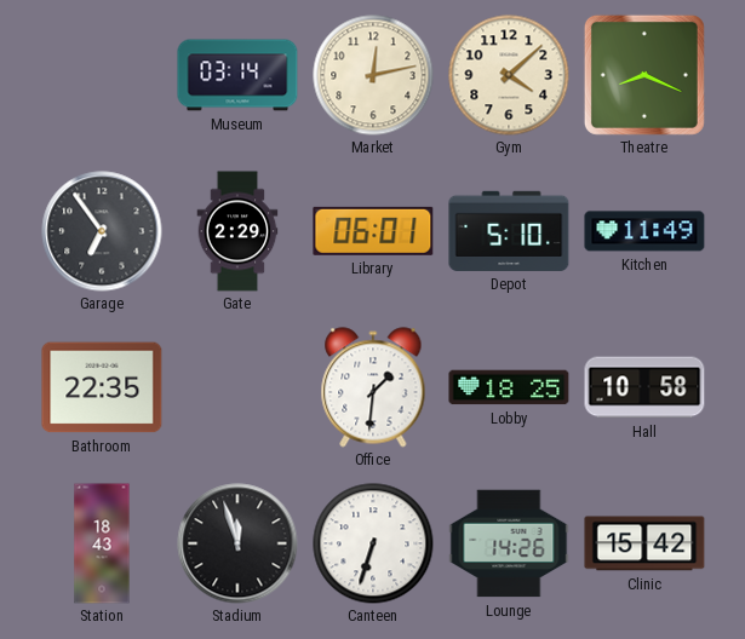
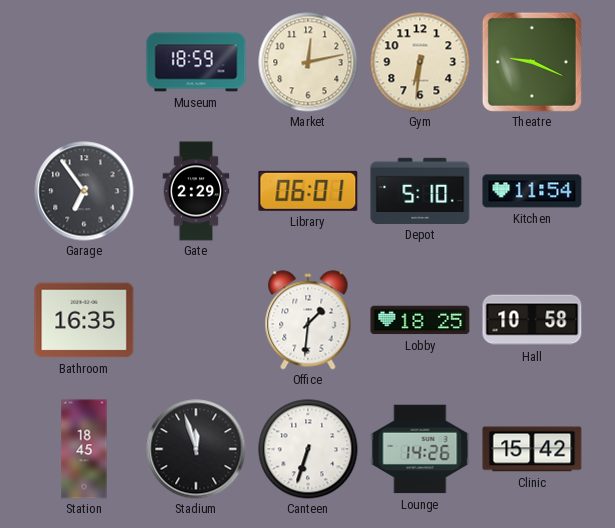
Museum: 03:14 -> 18:59
Gym: 4:08 -> 6:31
Theatre: 8:19 -> 9:19
Kitchen: 11:49 -> 11:54
Bathroom: 22:35 -> 16:35
Station: 18:43 -> 18:45
